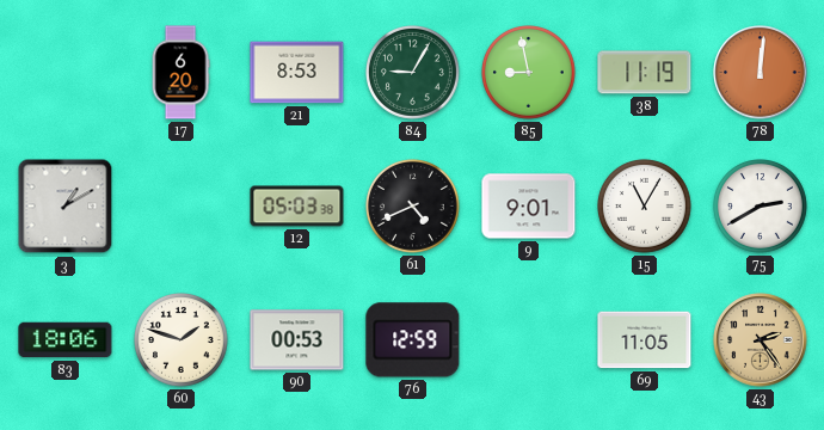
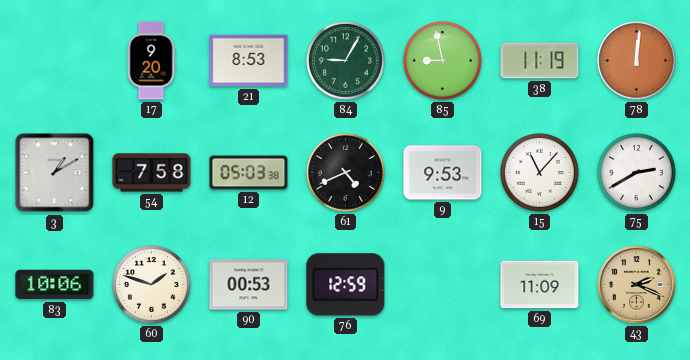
17: 6:20 -> 9:20
54: none -> 7:58
9: 9:01 -> 9:53
15: 11:05 -> 11:07
83: 18:06 -> 10:06
69: 11:05 -> 11:09
43: 2:24 -> 2:19
